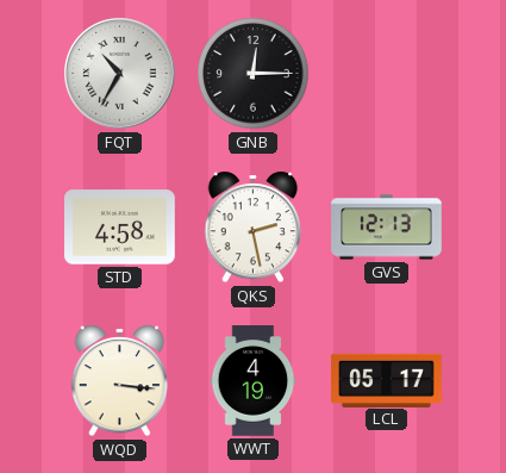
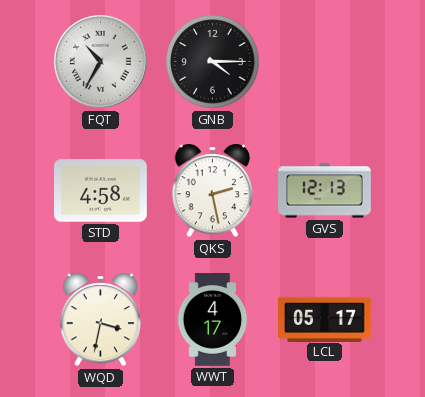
GNB: 12:15 -> 4:15
WQD: 3:16 -> 3:32
WWT: 4:19 -> 4:17
